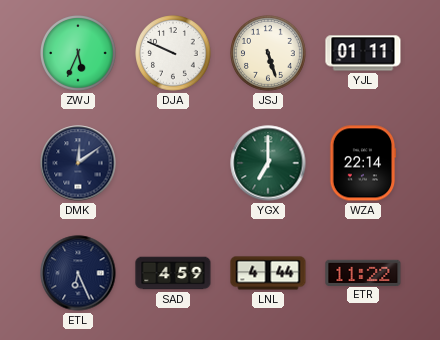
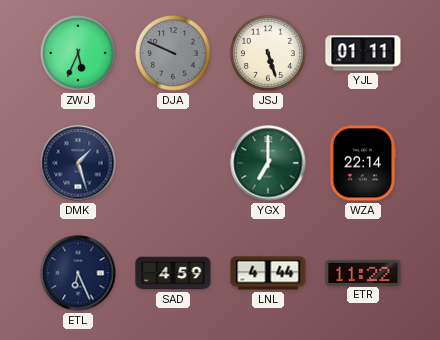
DJA dial: white -> grey
DMK: 12:09 -> 1:27
